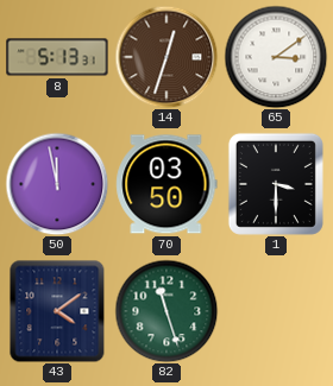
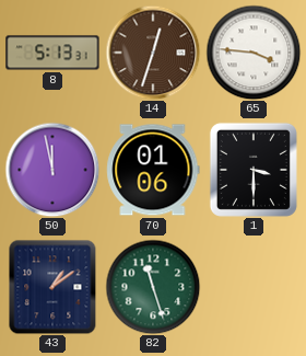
65: 3:09 -> 3:46
70: 03:50 -> 01:06
43: 4:09 -> 1:09
